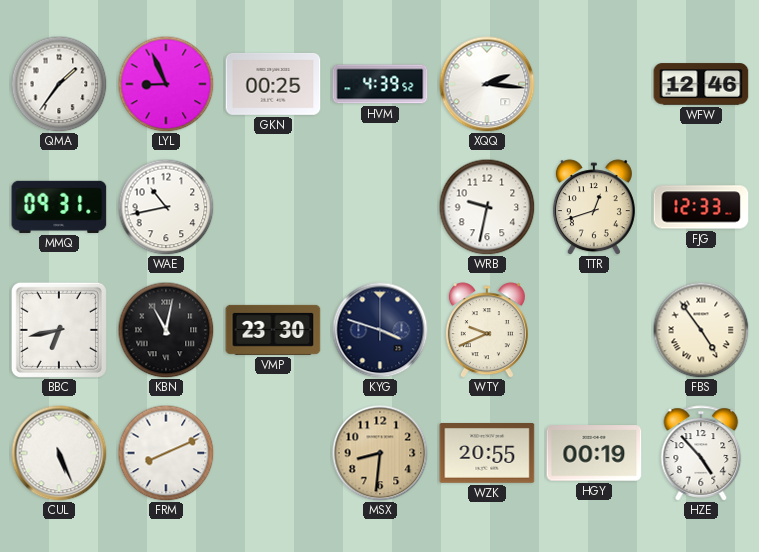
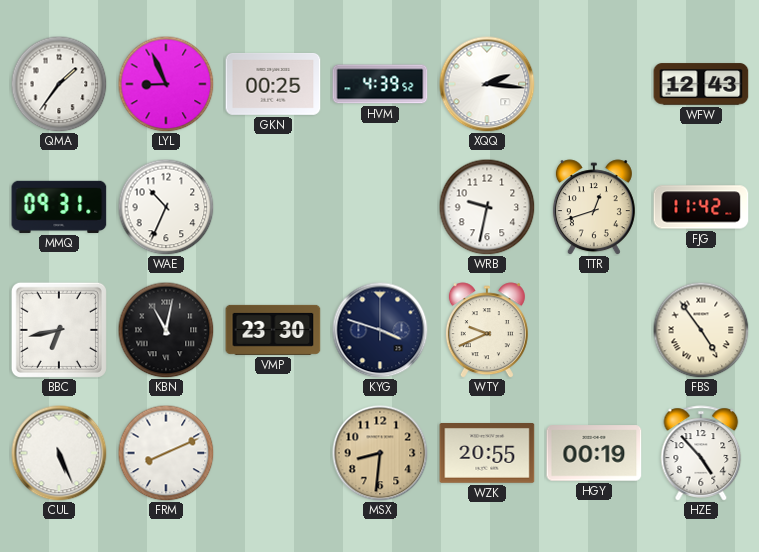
WFW: 12:46 -> 12:43
WAE: 10:43 -> 10:34
FJG: 12:33 -> 11:42
